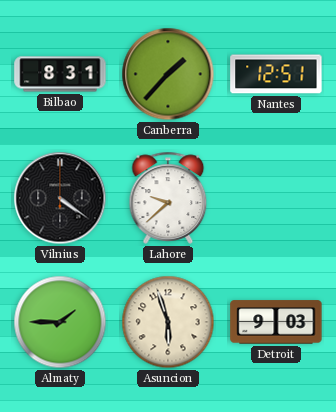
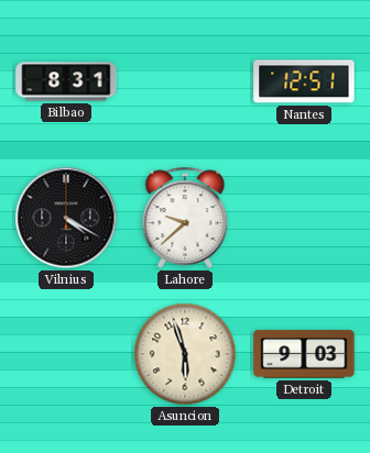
Canberra: 1:37 -> none
Vilnius: 4:21 -> 4:20
Almaty: 1:45 -> none
